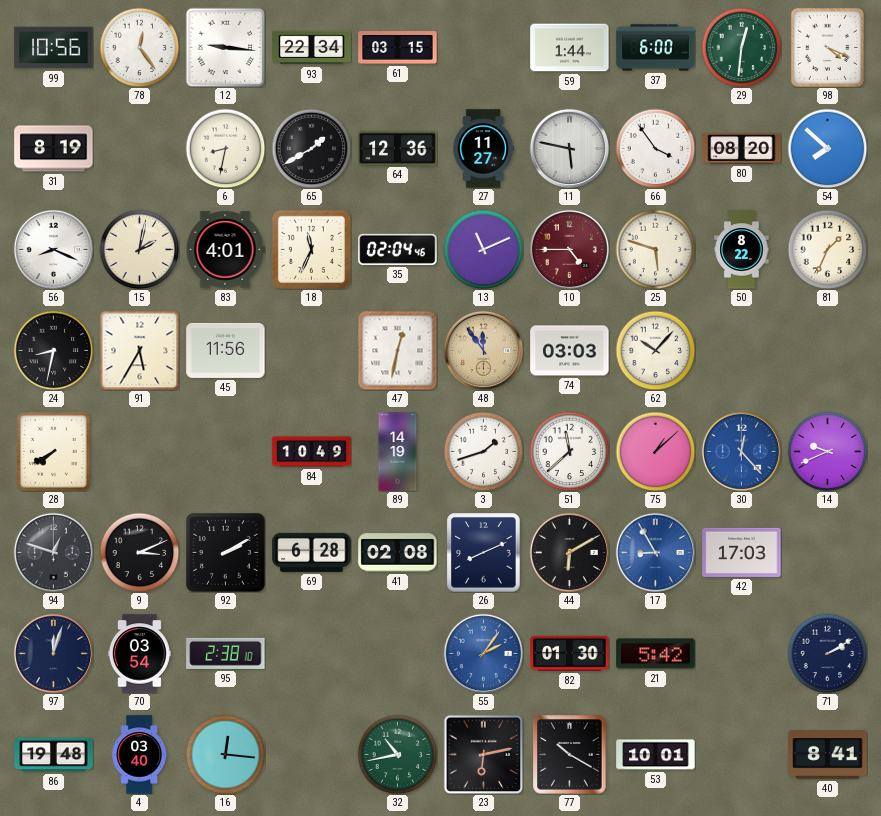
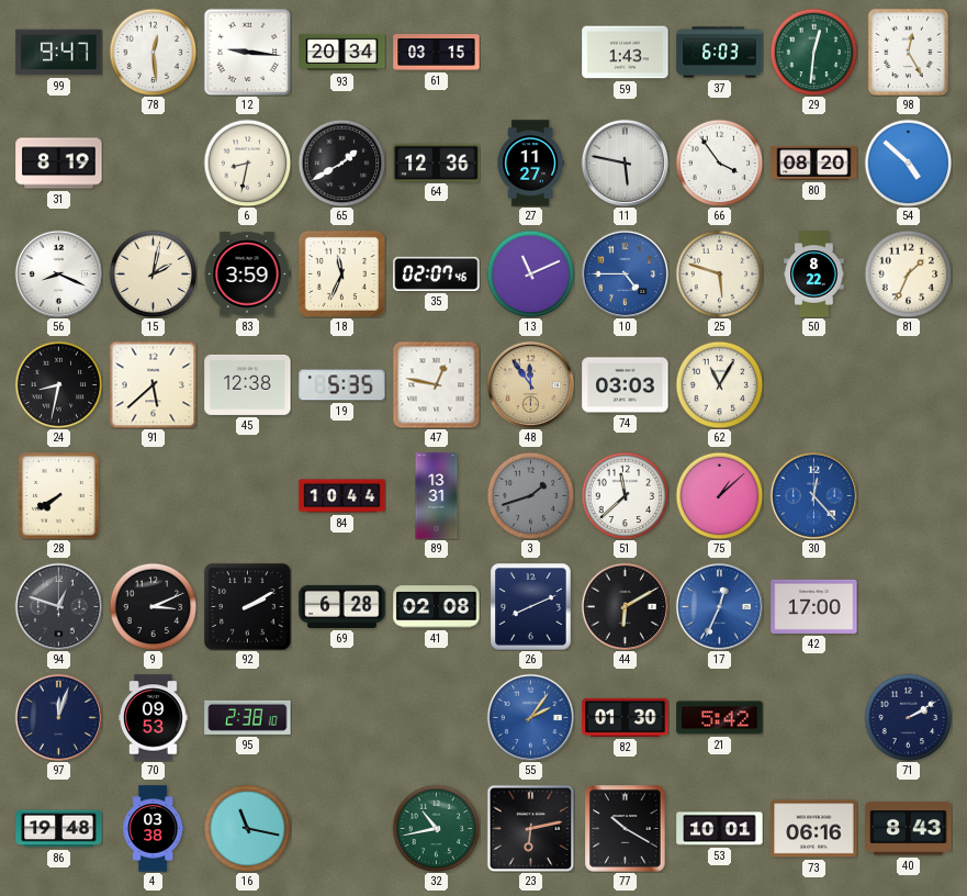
99: 10:56 -> 9:47
78: 12:24 -> 12:29
93: 22:34 -> 20:34
59: 1:44 -> 1:43
37: 6:00 -> 6:03
98: 4:19 -> 12:25
54: 7:52 -> 4:52
83: 4:01 -> 3:59
35: 02:04 -> 02:07
10 dial: burgundy -> blue
91: 5:35 -> 5:38
45: 11:56 -> 12:38
19: none -> 5:35
47: 12:32 -> 12:47
62: 10:07 -> 11:05
84: 10:49 -> 10:44
89: 14:19 -> 13:31
3 dial: white -> grey
14: 9:41 -> none
17: 8:55 -> 12:34
42: 17:03 -> 17:00
70: 03:54 -> 09:53
4: 03:40 -> 03:38
16: 12:16 -> 11:17
73: none -> 06:16
40: 8:41 -> 8:43
